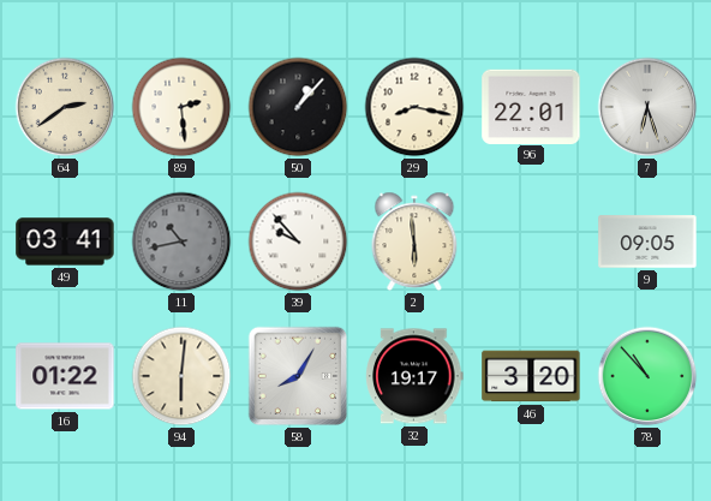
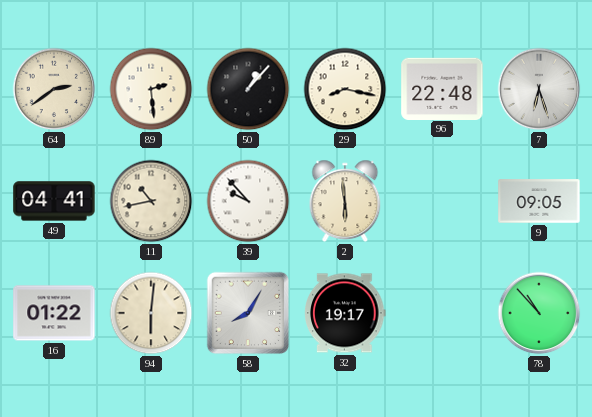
96: 22:01 -> 22:48
49: 03:41 -> 04:41
11 dial: grey -> cream
46: 3:20 -> none
